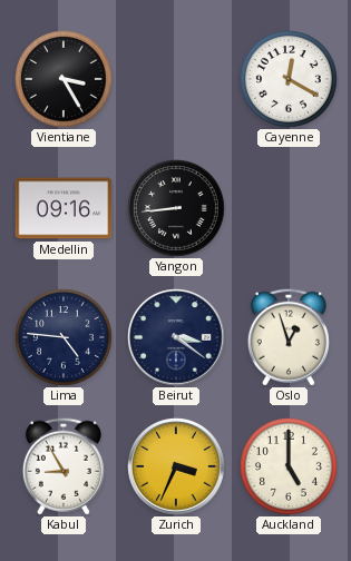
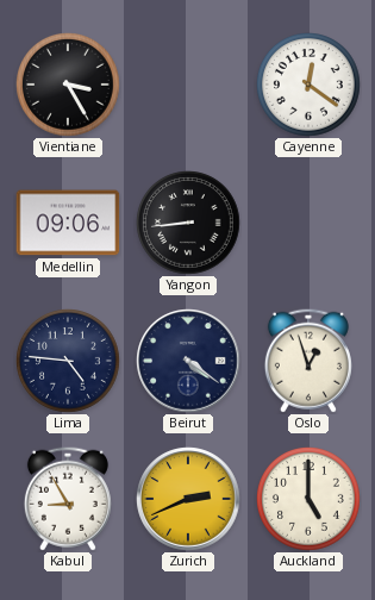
Cayenne: 12:20 -> 12:21
Medellin: 09:16 -> 09:06
Beirut: 3:21 -> 4:21
Zurich: 3:34 -> 2:41
